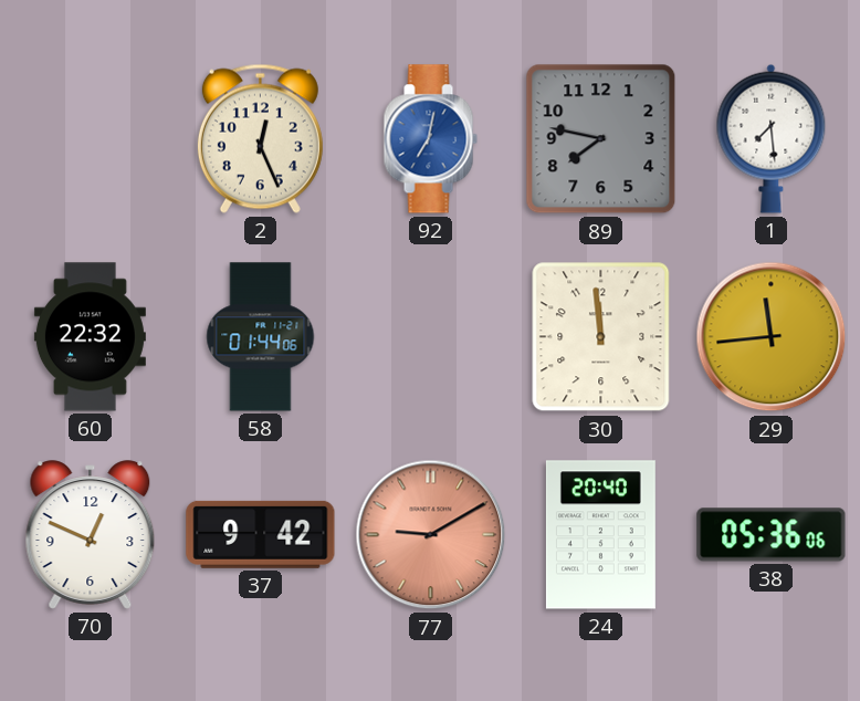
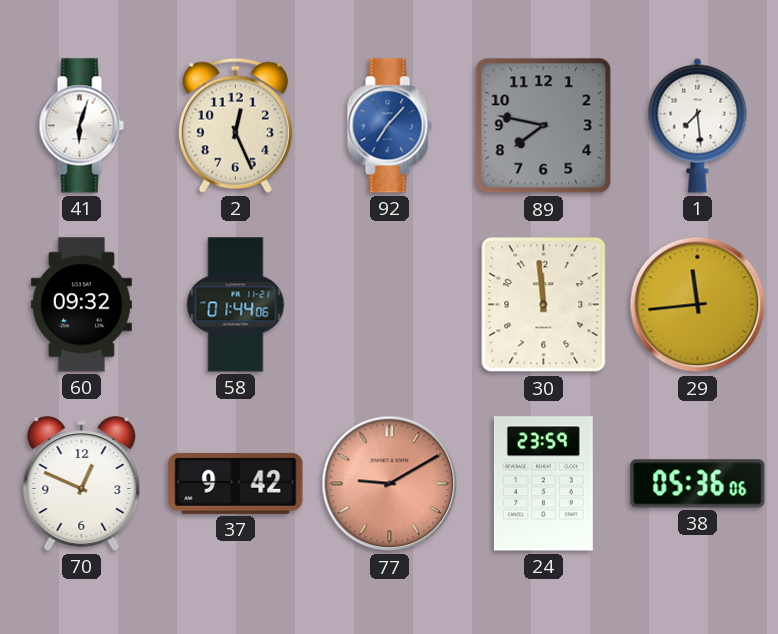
41: none -> 6:03
92: 7:02 -> 7:07
60: 22:32 -> 09:32
24: 20:40 -> 23:59
